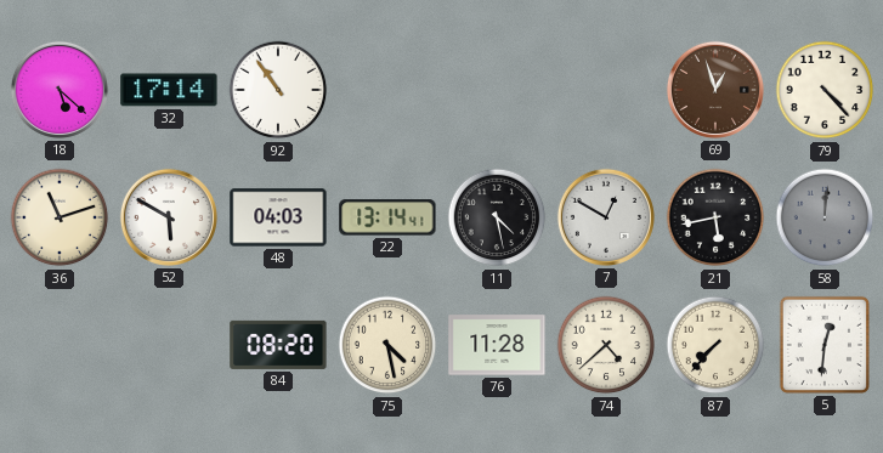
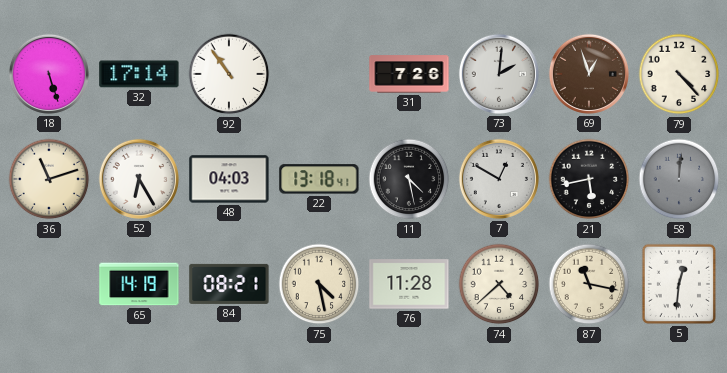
18: 5:22 -> 5:27
31: none -> 7:26
73: none -> 2:01
52: 5:50 -> 6:25
22: 13:14 -> 13:18
65: none -> 14:19
84: 08:20 -> 08:21
87: 7:37 -> 11:17
